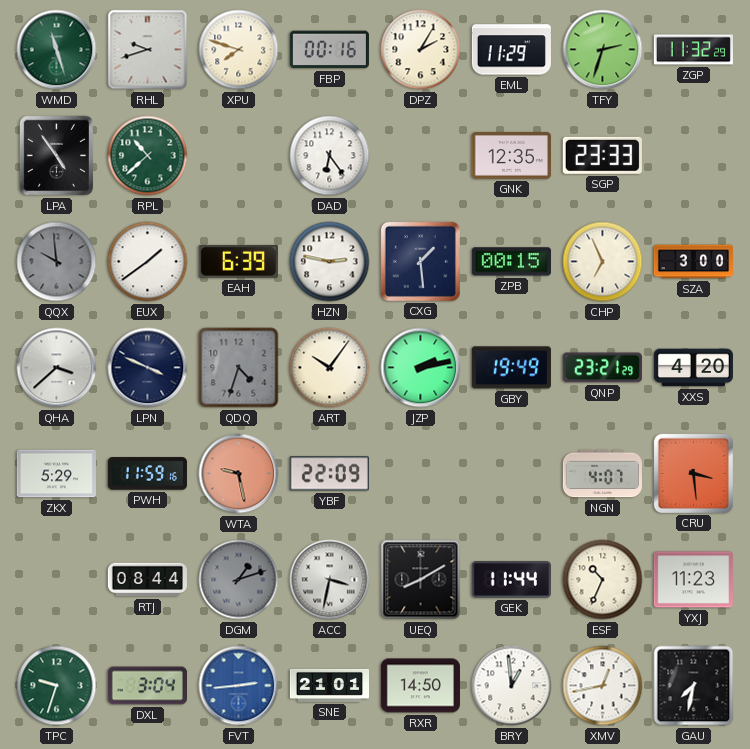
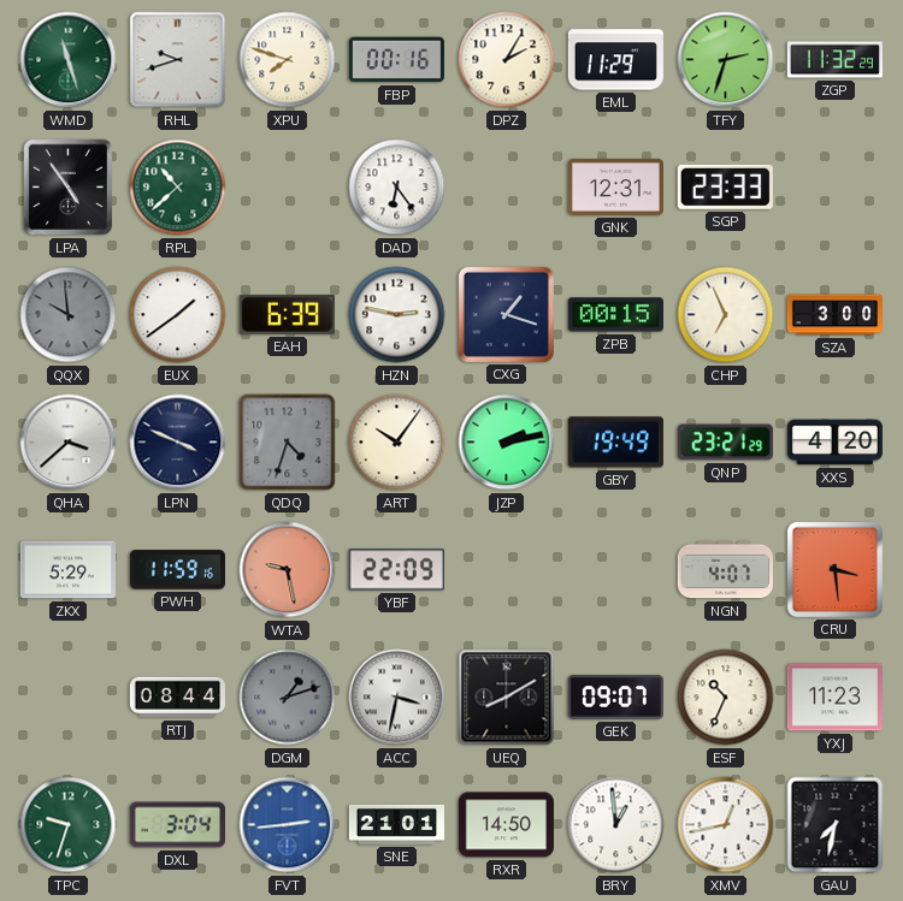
GNK: 12:35 -> 12:31
CXG: 1:29 -> 1:18
GEK: 11:44 -> 09:07
